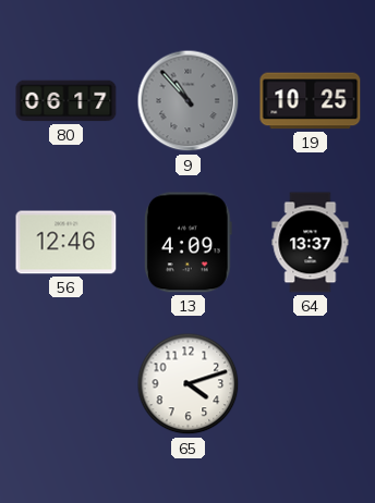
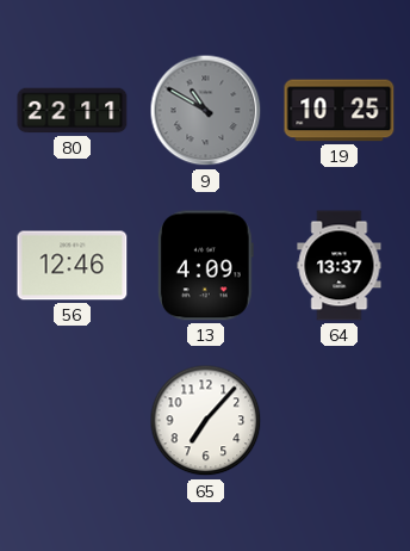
80: 06:17 -> 22:11
9: 10:53 -> 10:50
65: 4:12 -> 7:07
